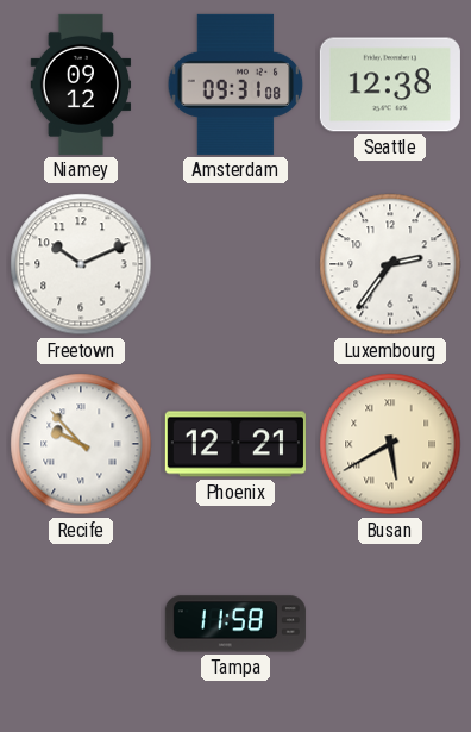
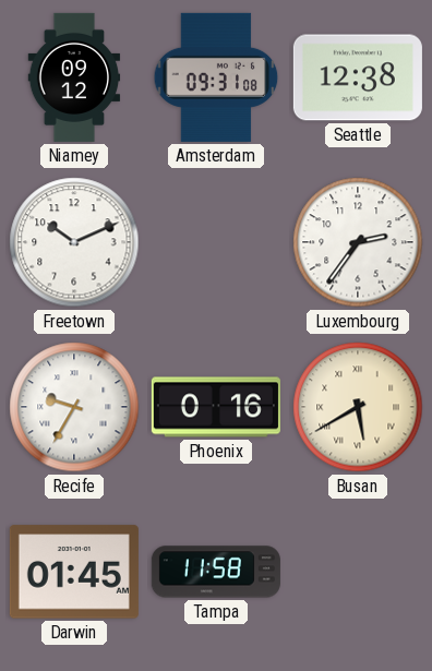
Recife: 9:53 -> 9:35
Phoenix: 12:21 -> 0:16
Darwin: none -> 01:45
